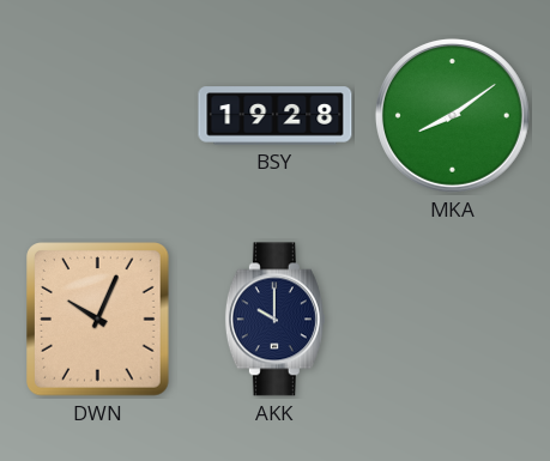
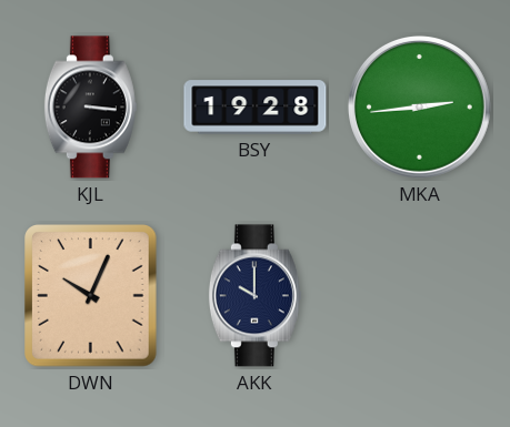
KJL: none -> 3:16
MKA: 8:09 -> 2:44
